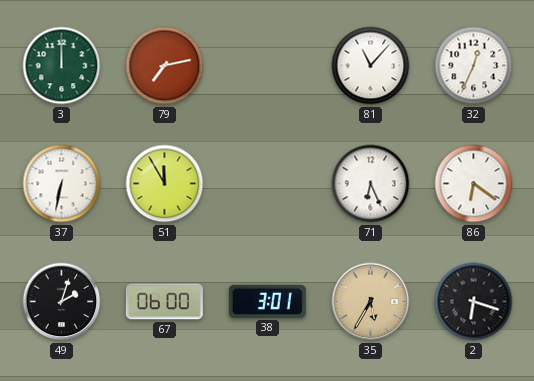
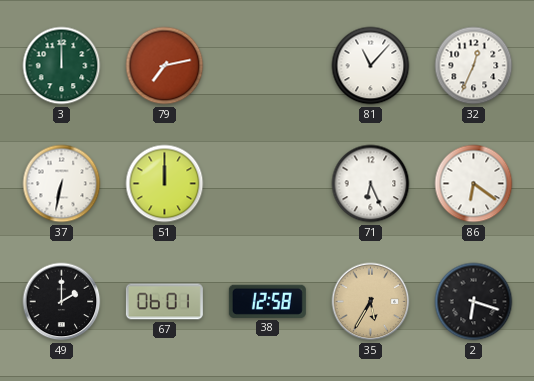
51: 11:55 -> 12:00
49: 2:03 -> 2:00
67: 06:00 -> 06:01
38: 3:01 -> 12:58
